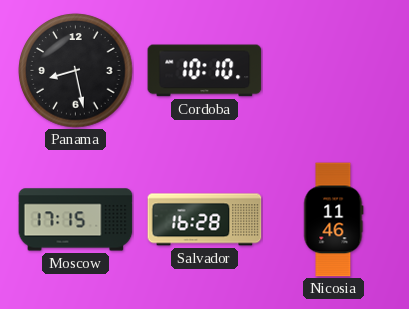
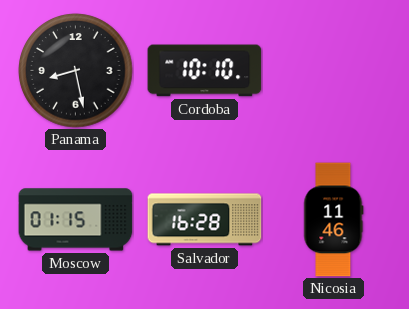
Moscow: 17:15 -> 01:15
